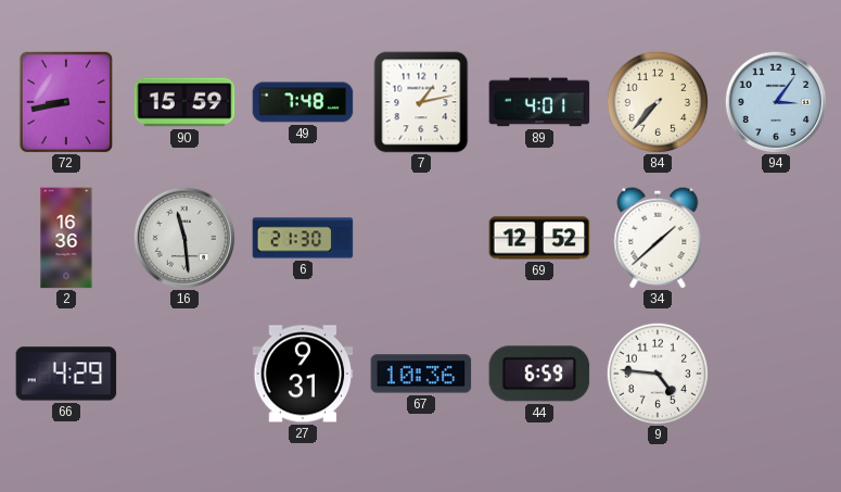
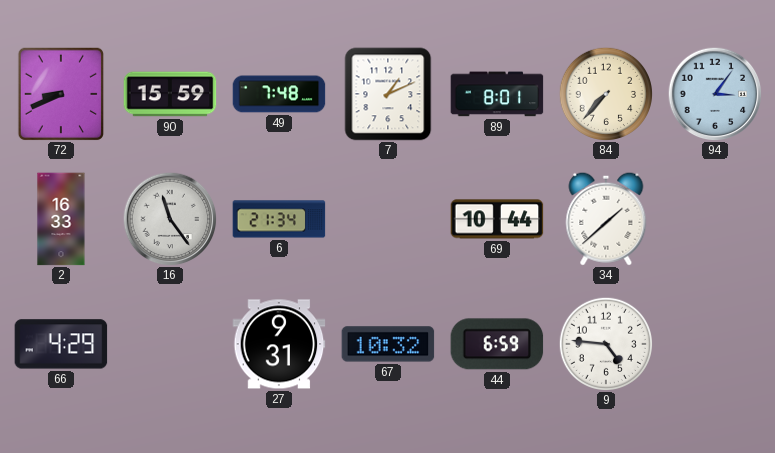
72: 8:43 -> 8:41
7: 1:13 -> 1:11
89: 4:01 -> 8:01
2: 16:36 -> 16:33
16: 11:29 -> 11:24
6: 21:30 -> 21:34
69: 12:52 -> 10:44
67: 10:36 -> 10:32
